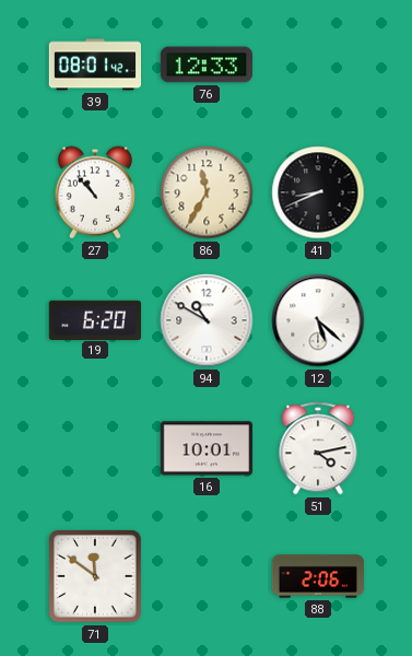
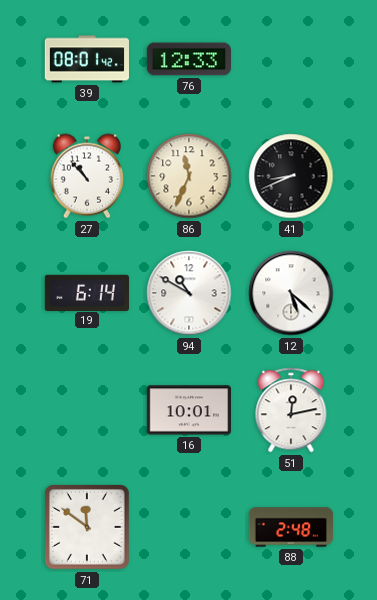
86: 11:35 -> 11:34
19: 6:20 -> 6:14
51: 4:13 -> 12:13
88: 2:06 -> 2:48
